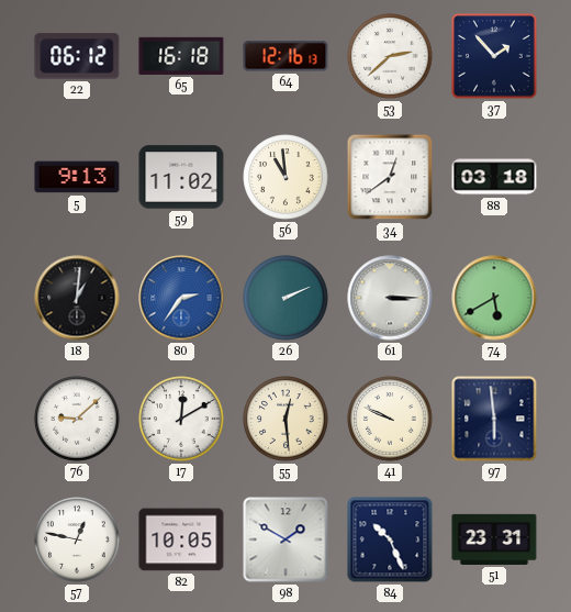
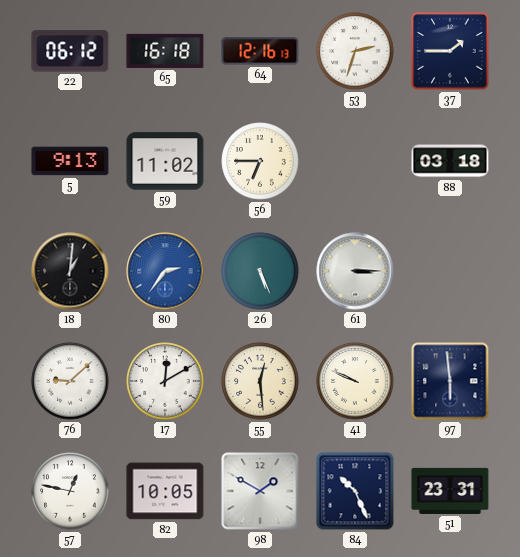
53: 2:38 -> 2:33
37: 1:53 -> 1:45
56: 10:59 -> 6:45
34: 12:39 -> none
26: 2:11 -> 5:26
74: 5:40 -> none
